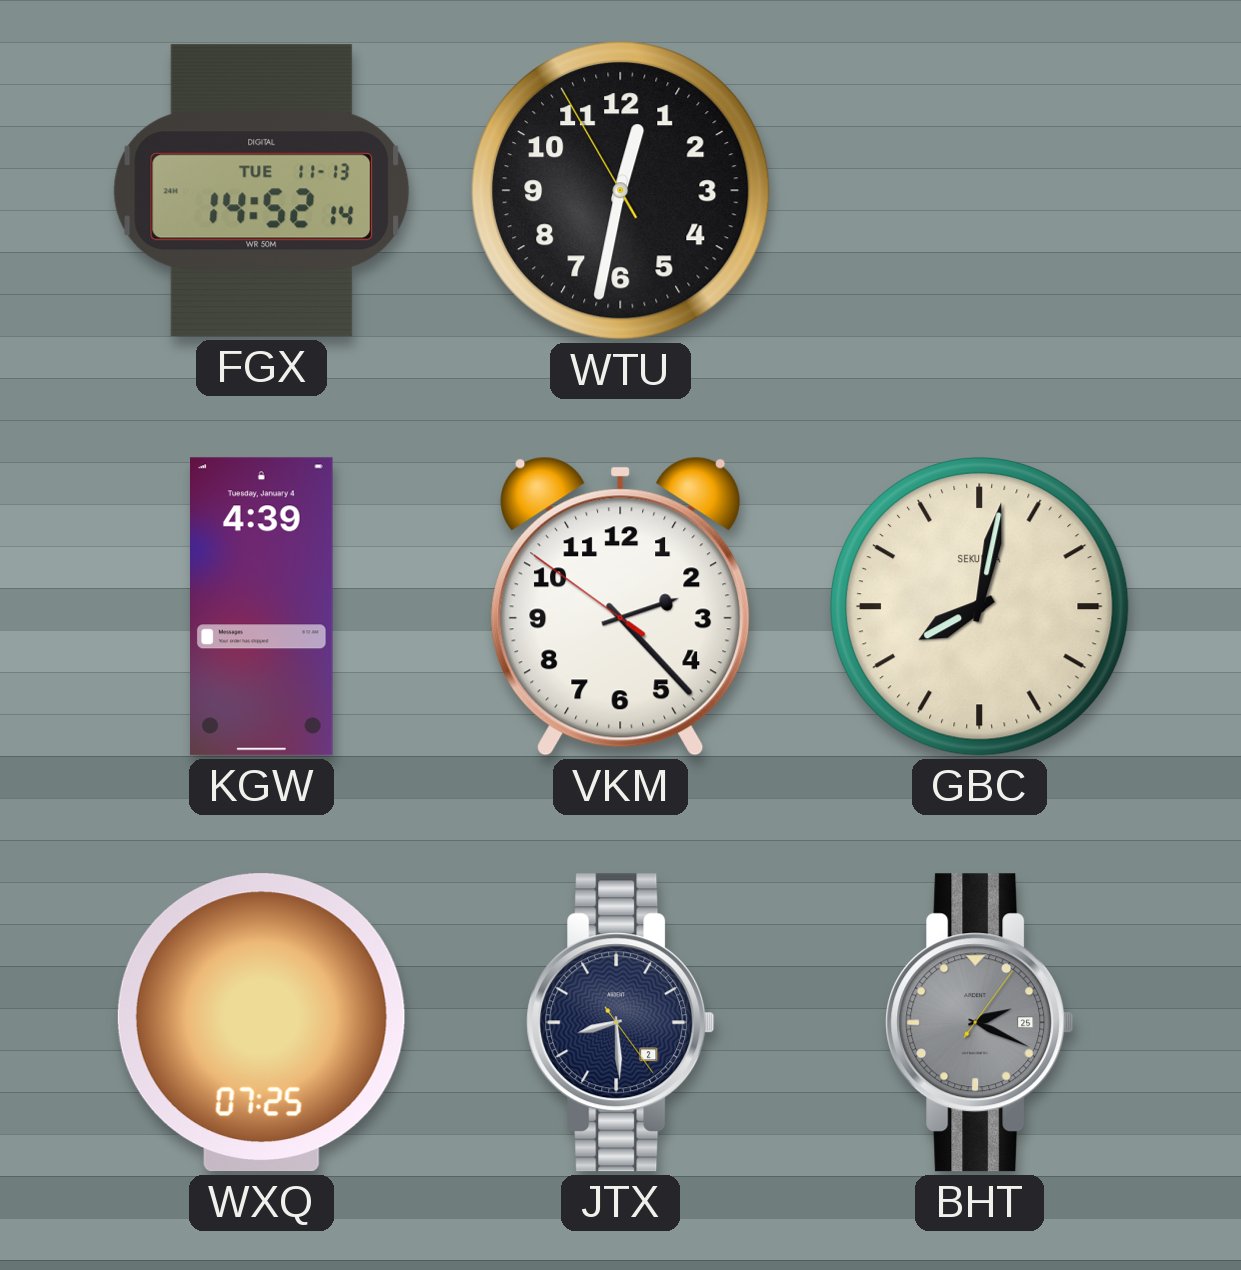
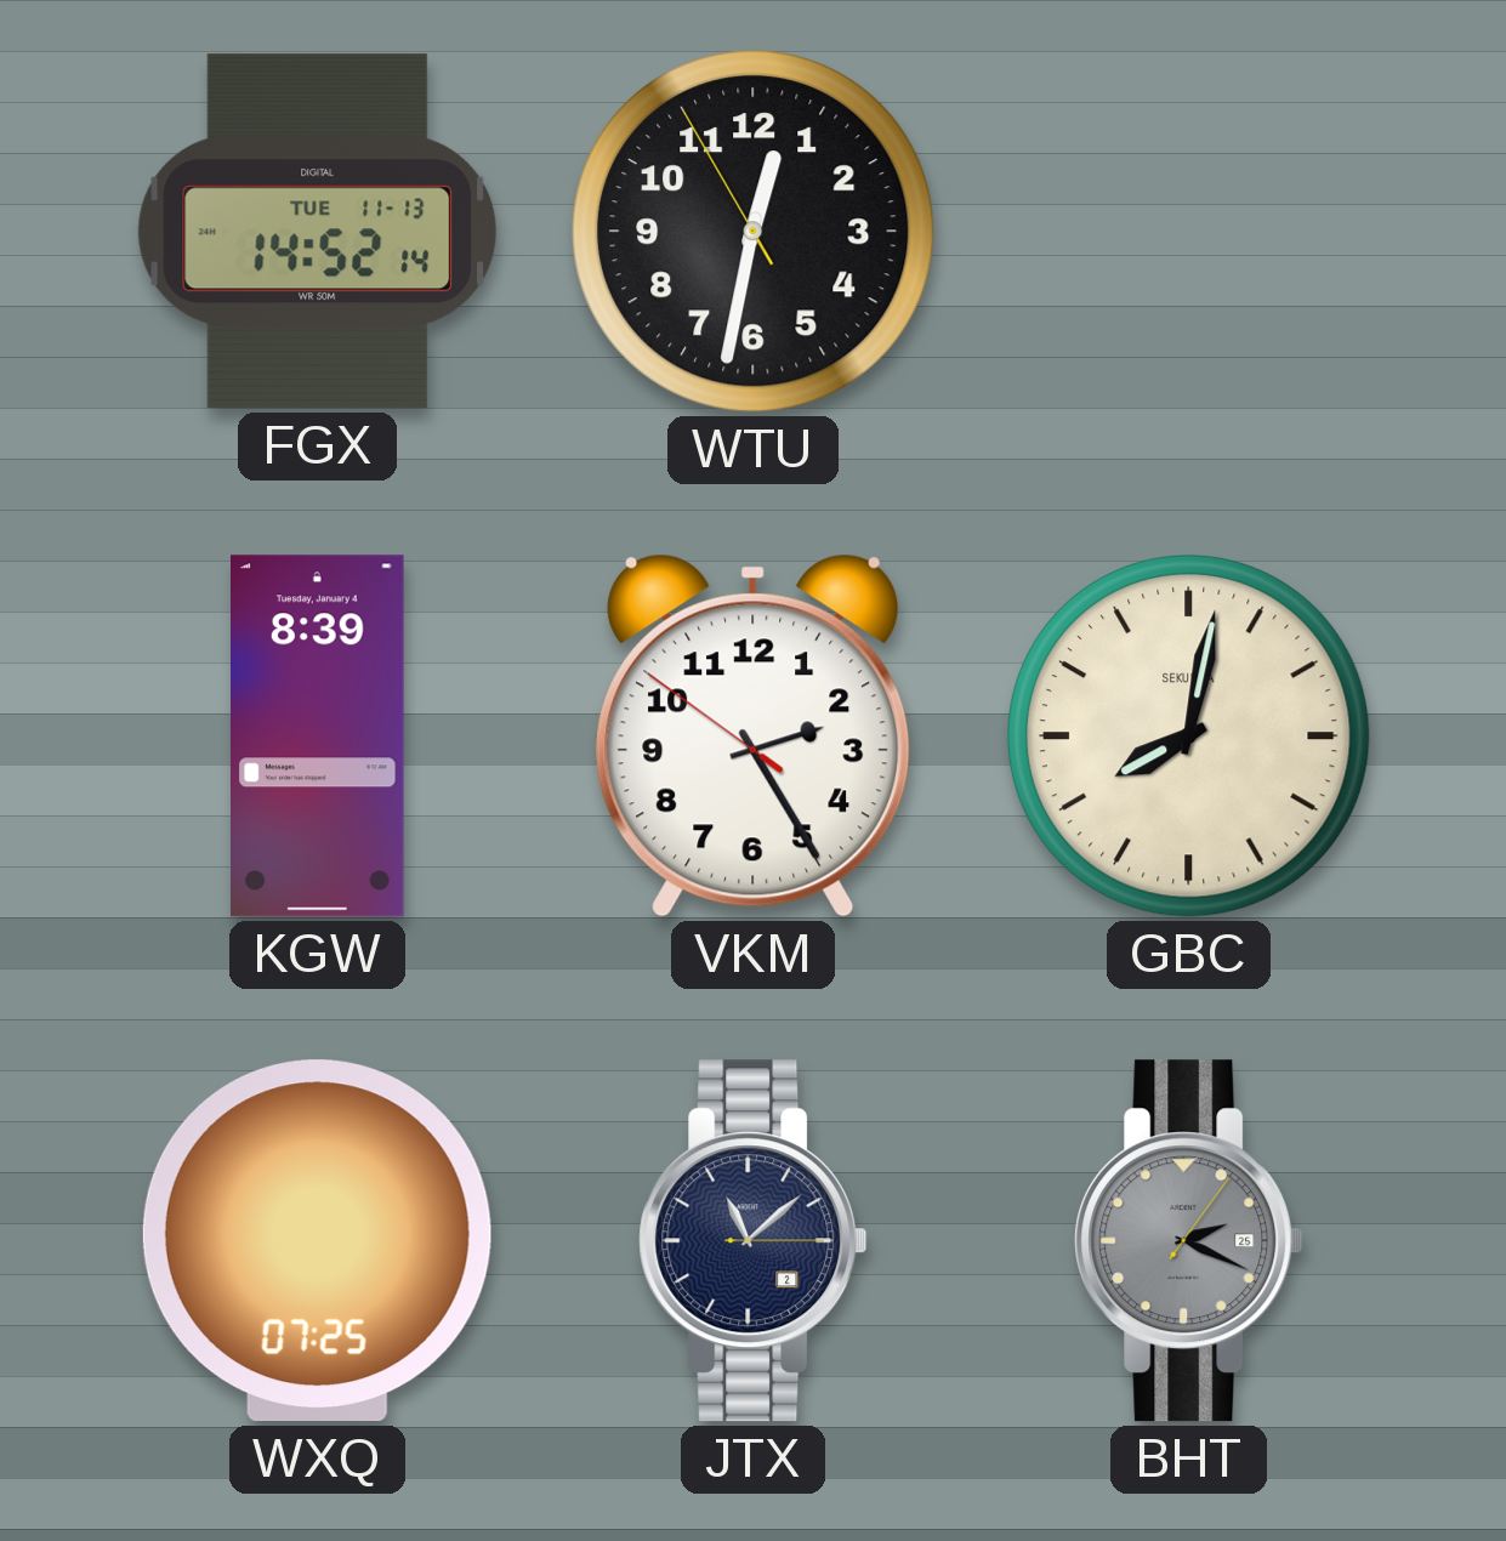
KGW: 4:39 -> 8:39
VKM: 2:22 -> 2:24
JTX: 8:29 -> 11:08
